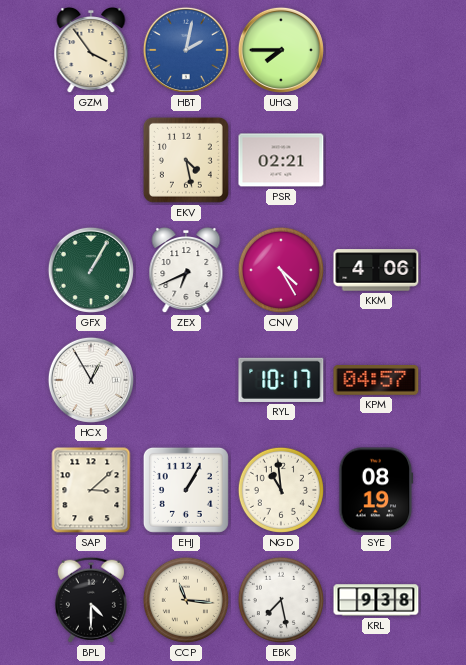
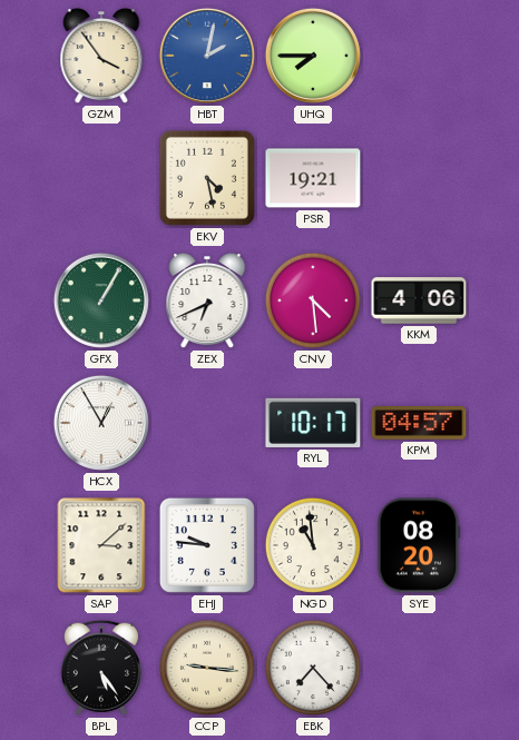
PSR: 02:21 -> 19:21
CNV: 4:25 -> 4:29
EHJ: 1:05 -> 9:46
SYE: 08:19 -> 08:20
BPL: 4:30 -> 5:24
CCP: 11:16 -> 9:16
EBK: 7:28 -> 7:23
KRL: 9:38 -> none
